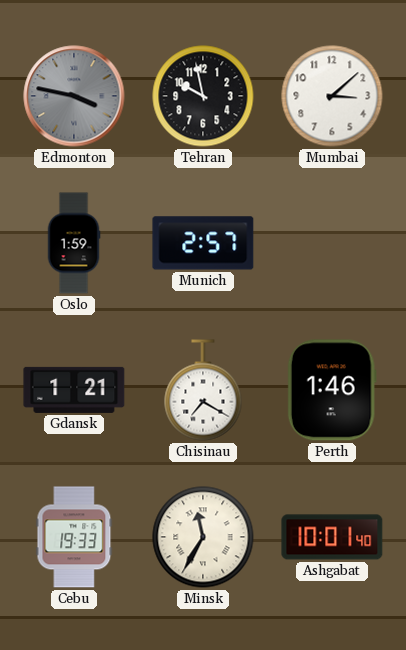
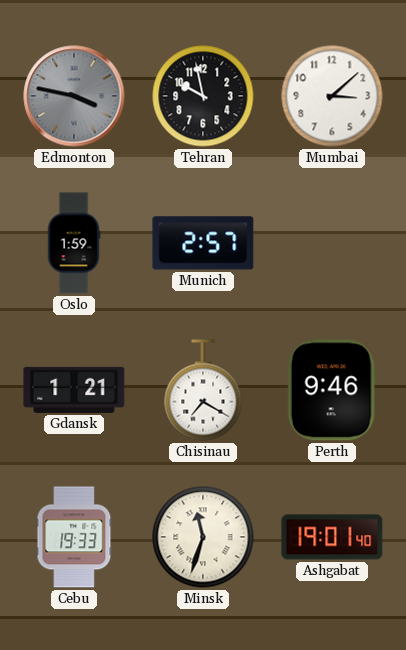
Perth: 1:46 -> 9:46
Minsk: 11:35 -> 11:33
Ashgabat: 10:01 -> 19:01
